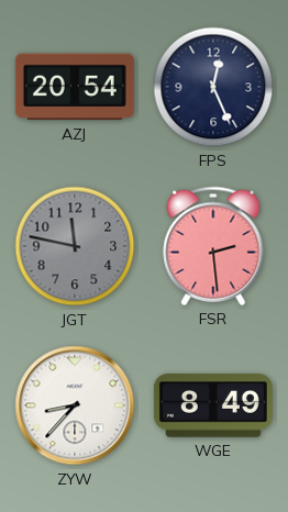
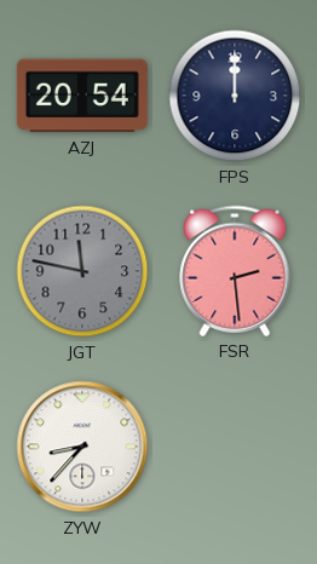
FPS: 12:26 -> 12:00
WGE: 8:49 -> none
